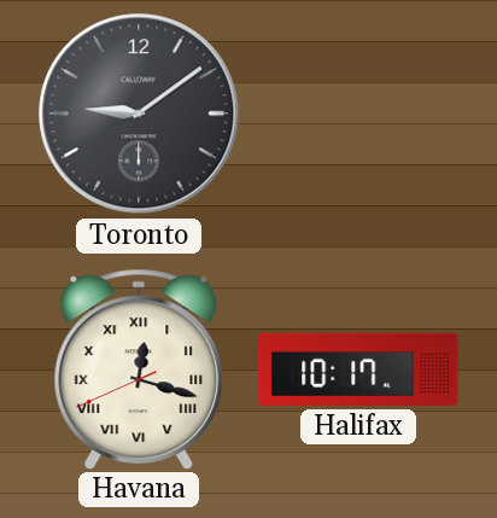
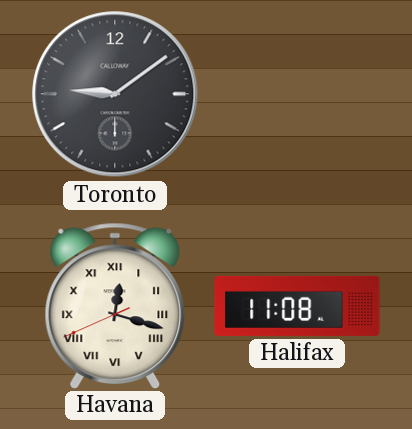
Halifax: 10:17 -> 11:08
